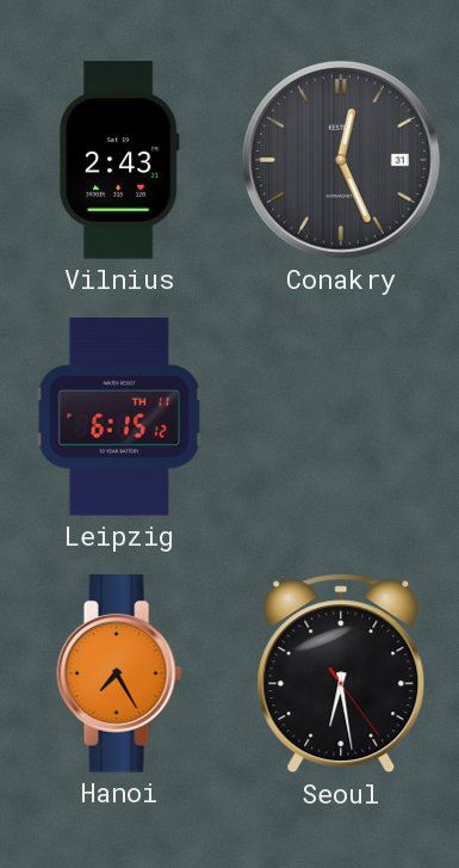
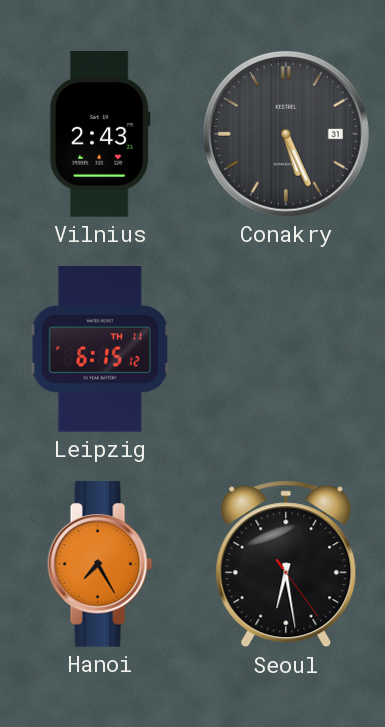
Conakry: 12:26 -> 5:26
